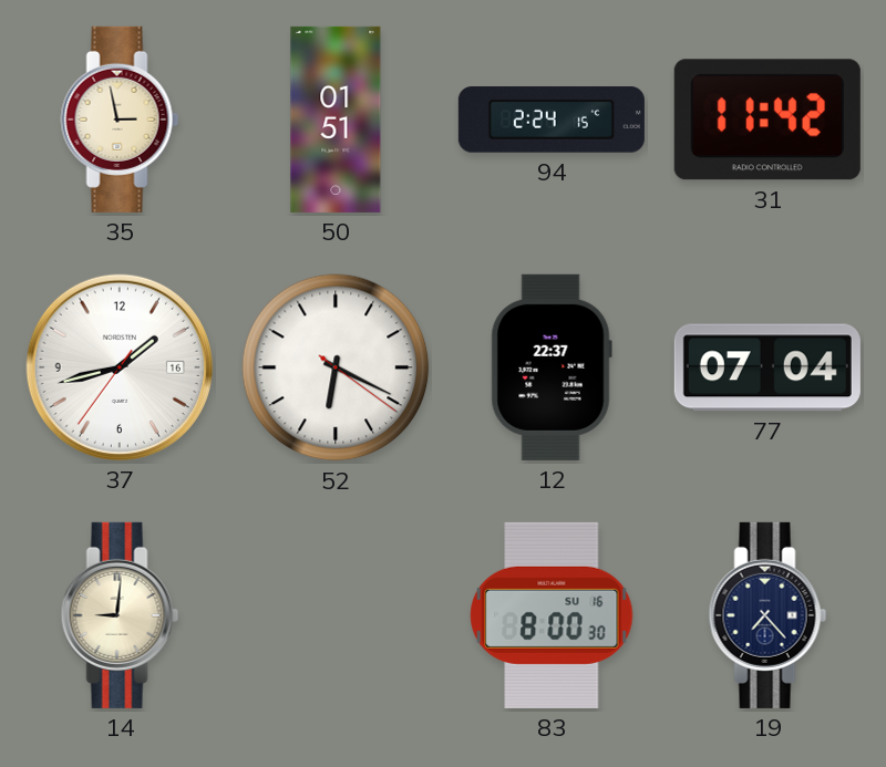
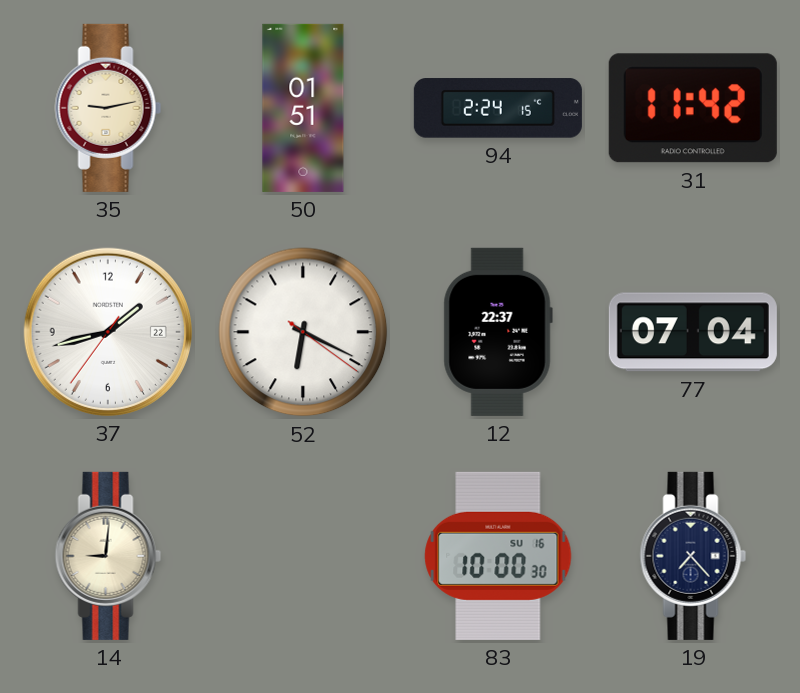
35: 2:58 -> 9:13
37 date: 16 -> 22
83: 8:00 -> 10:00
